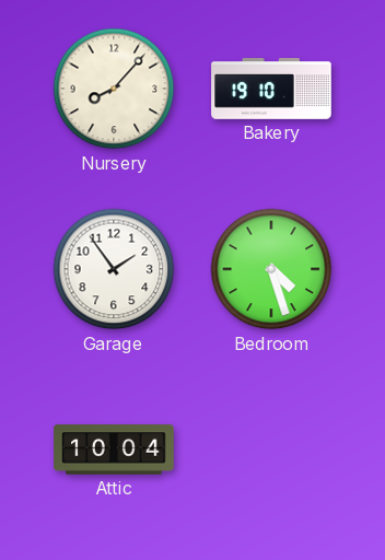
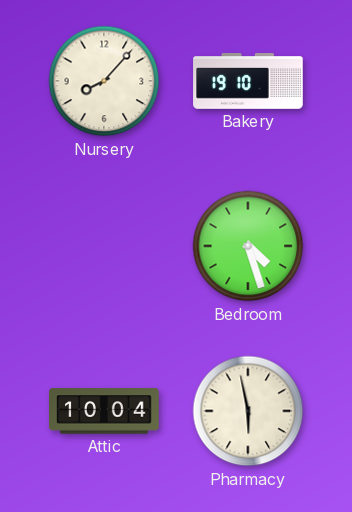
Garage: 1:54 -> none
Pharmacy: none -> 5:58
